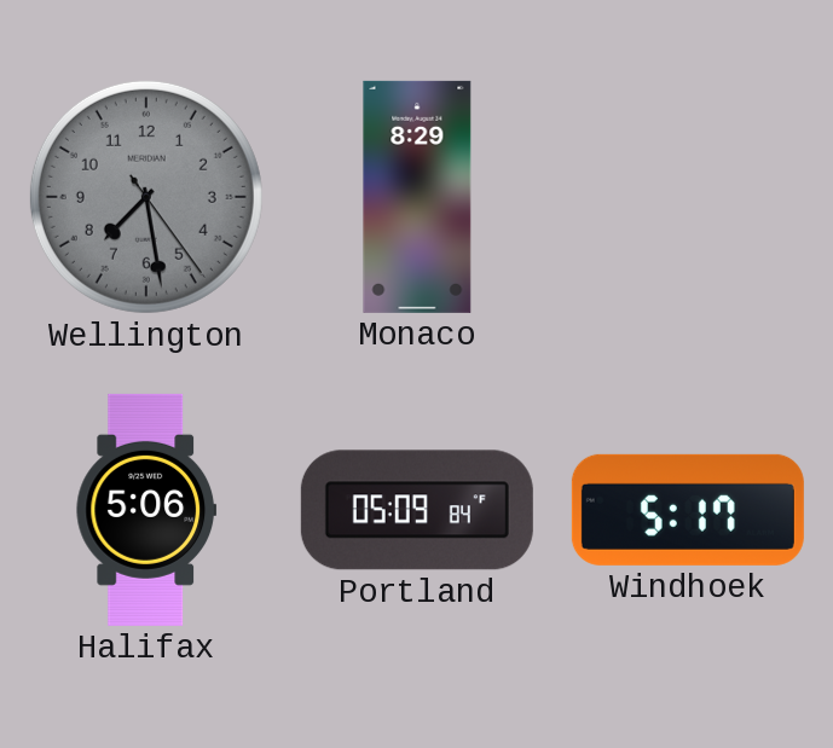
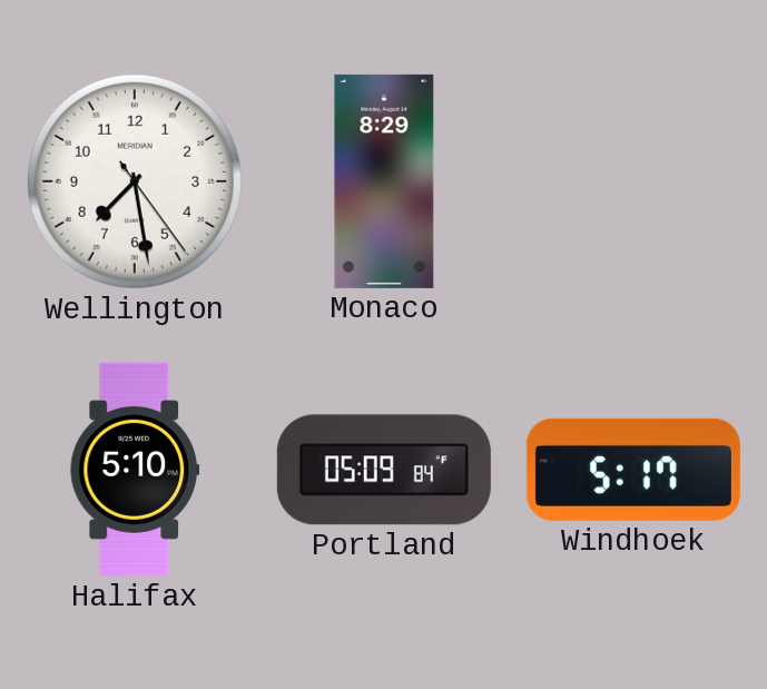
Wellington dial: grey -> white
Halifax: 5:06 -> 5:10
